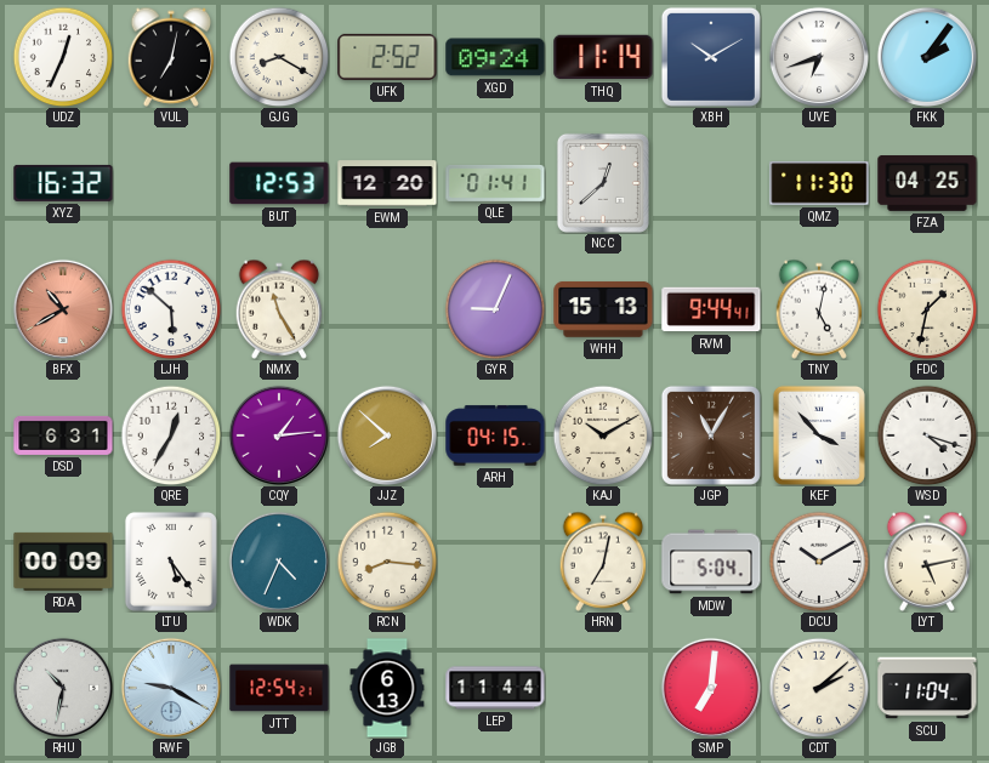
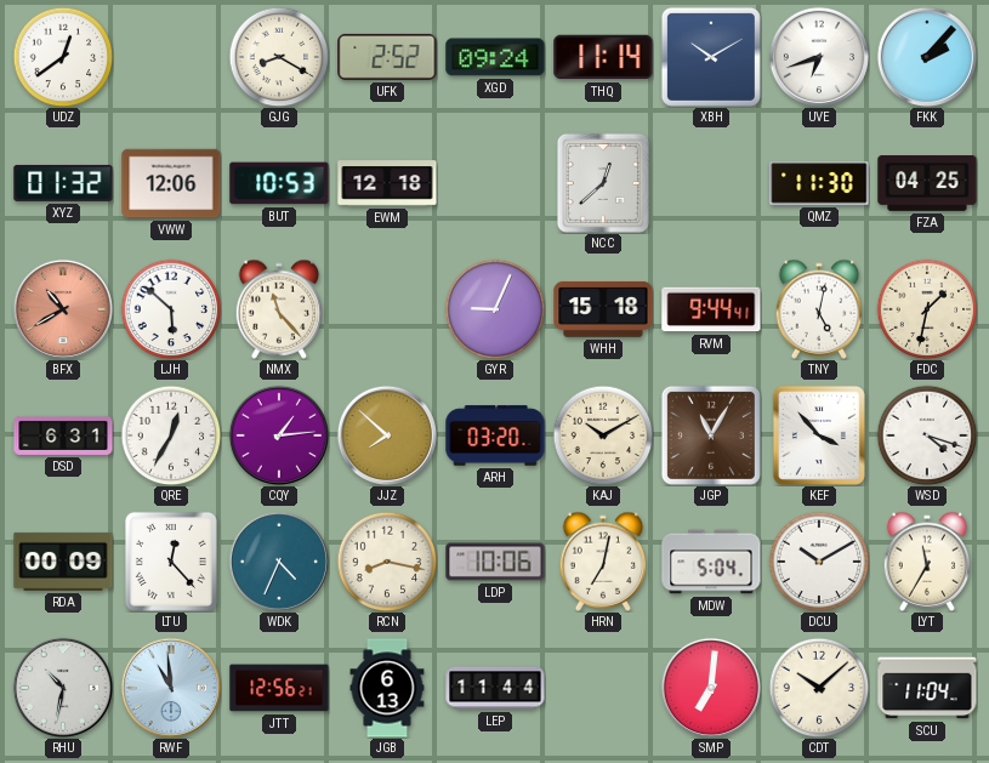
UDZ: 12:34 -> 12:39
VUL: 7:02 -> none
FKK: 2:06 -> 2:07
XYZ: 16:32 -> 01:32
VWW: none -> 12:06
BUT: 12:53 -> 10:53
EWM: 12:20 -> 12:18
QLE: 01:41 -> none
NMX: 11:25 -> 11:23
WHH: 15:13 -> 15:18
ARH: 04:15 -> 03:20
LTU: 5:24 -> 12:23
RCN: 8:16 -> 8:17
LDP: none -> 10:06
LYT: 5:13 -> 11:35
RWF: 9:20 -> 10:59
JTT: 12:54 -> 12:56
CDT: 2:08 -> 10:08
